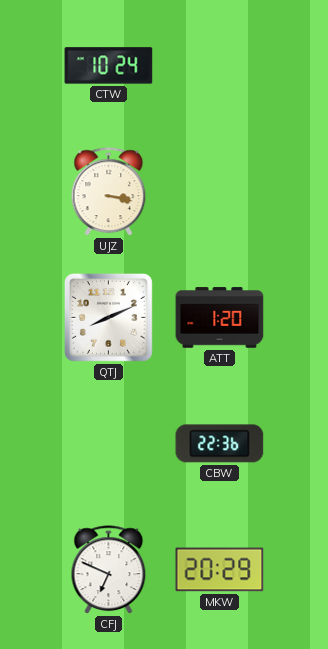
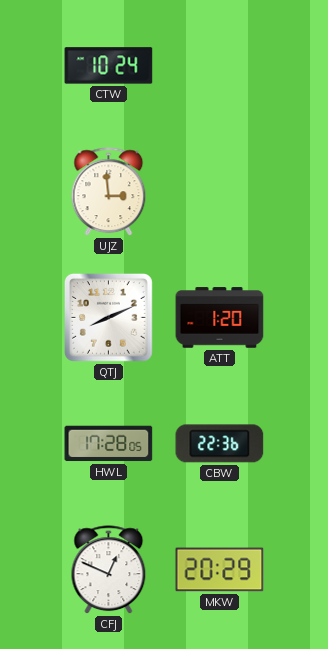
UJZ: 3:17 -> 2:59
HWL: none -> 17:28
CFJ: 6:49 -> 12:49
